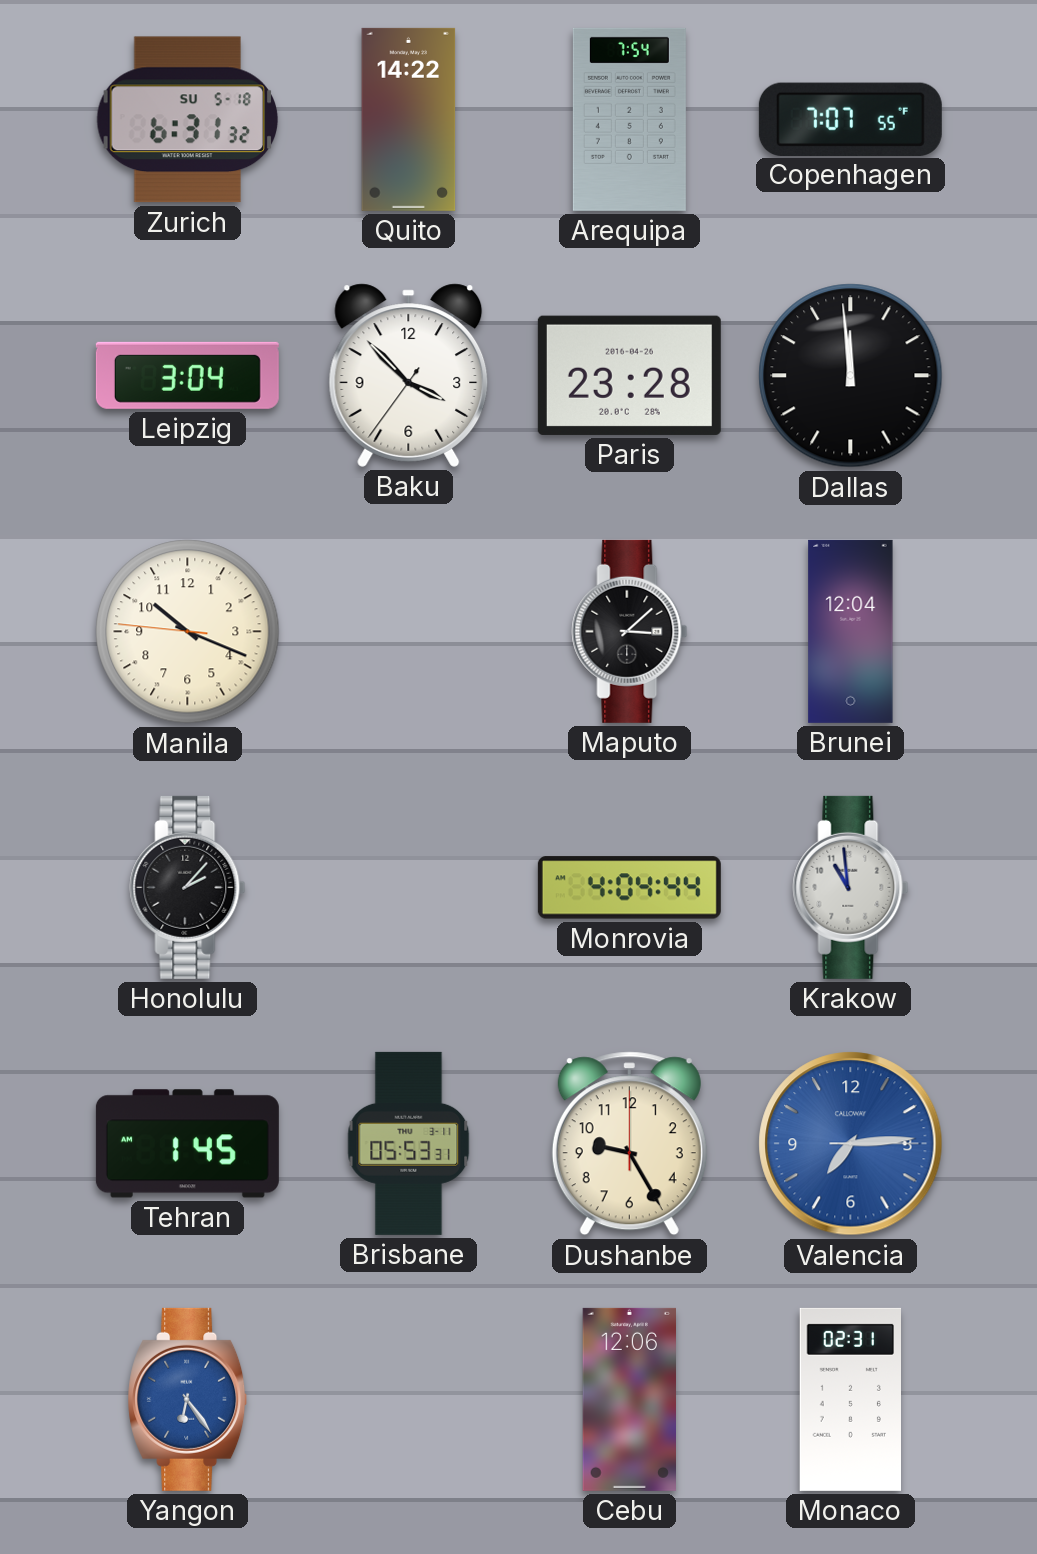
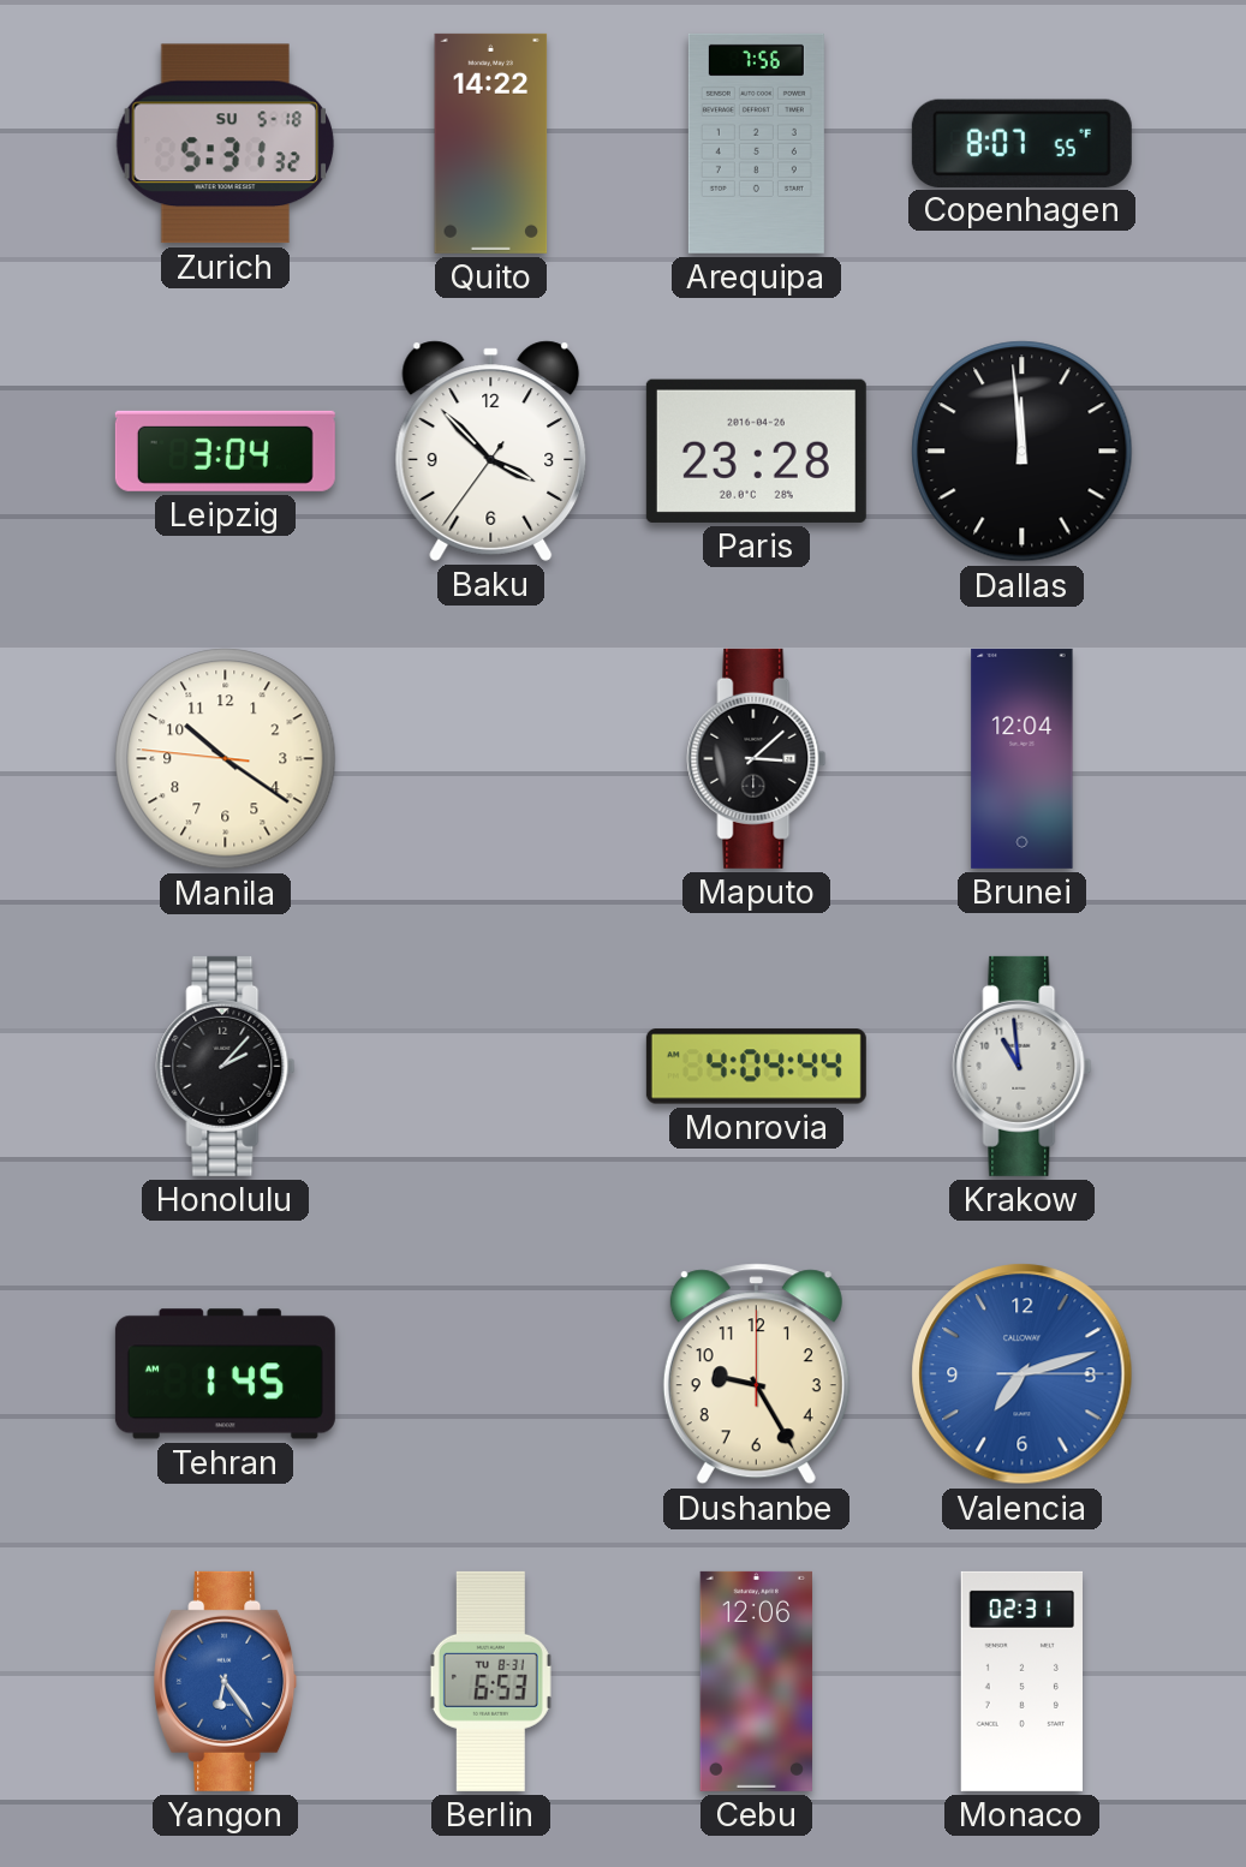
Zurich: 6:31 -> 5:31
Arequipa: 7:54 -> 7:56
Copenhagen: 7:07 -> 8:07
Manila: 10:18 -> 10:20
Brisbane: 05:53 -> none
Valencia: 7:14 -> 7:12
Berlin: none -> 6:53
